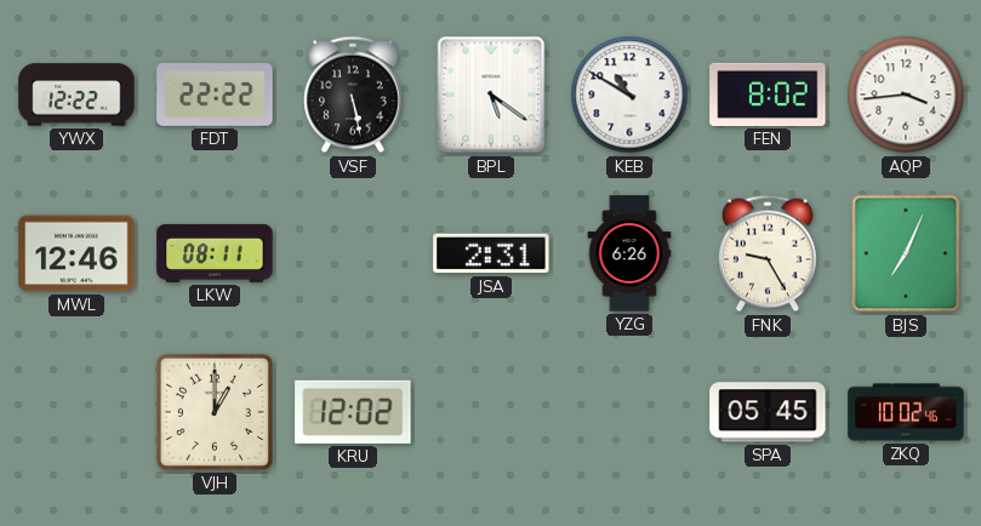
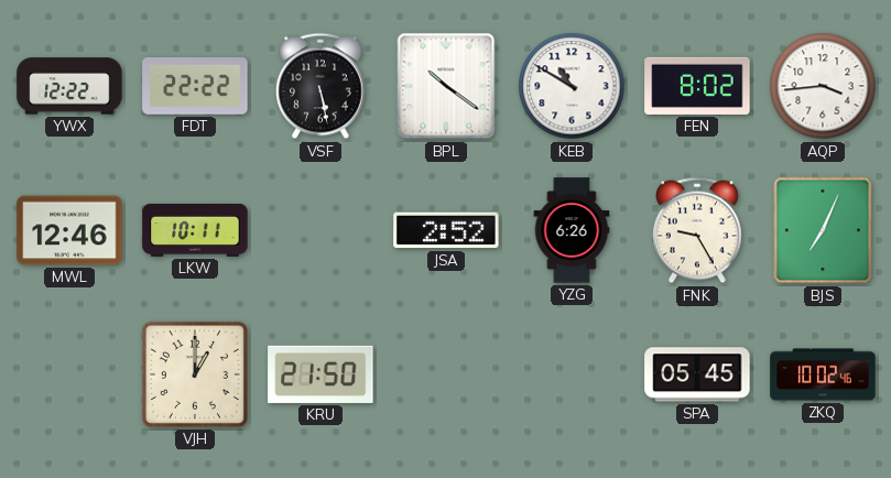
BPL: 5:21 -> 10:21
LKW: 08:11 -> 10:11
JSA: 2:31 -> 2:52
KRU: 12:02 -> 21:50
